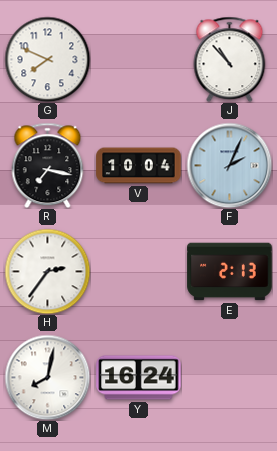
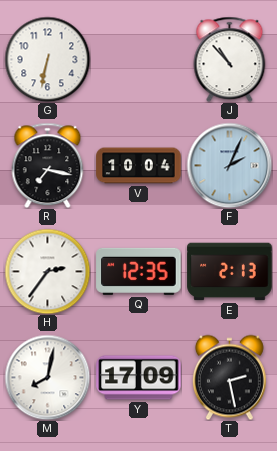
G: 7:49 -> 6:32
Q: none -> 12:35
Y: 16:24 -> 17:09
T: none -> 2:28
